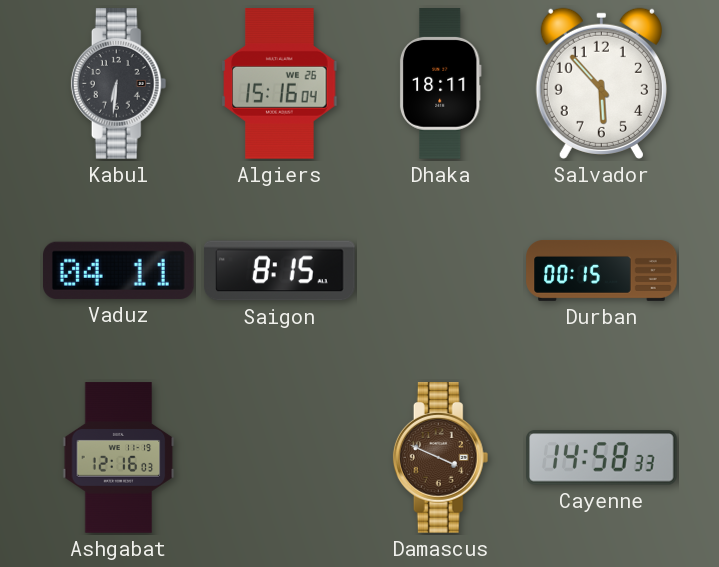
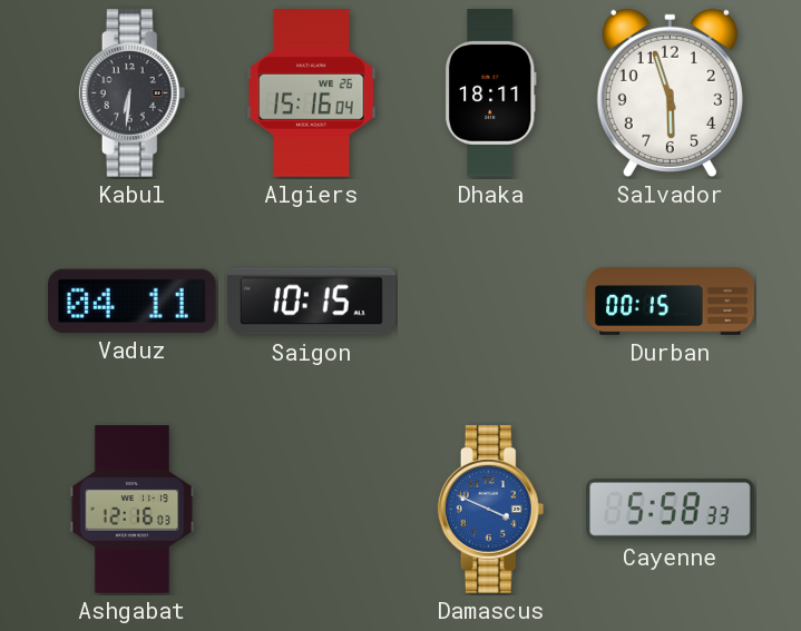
Salvador: 5:53 -> 5:57
Saigon: 8:15 -> 10:15
Damascus dial: brown -> blue
Cayenne: 14:58 -> 5:58
